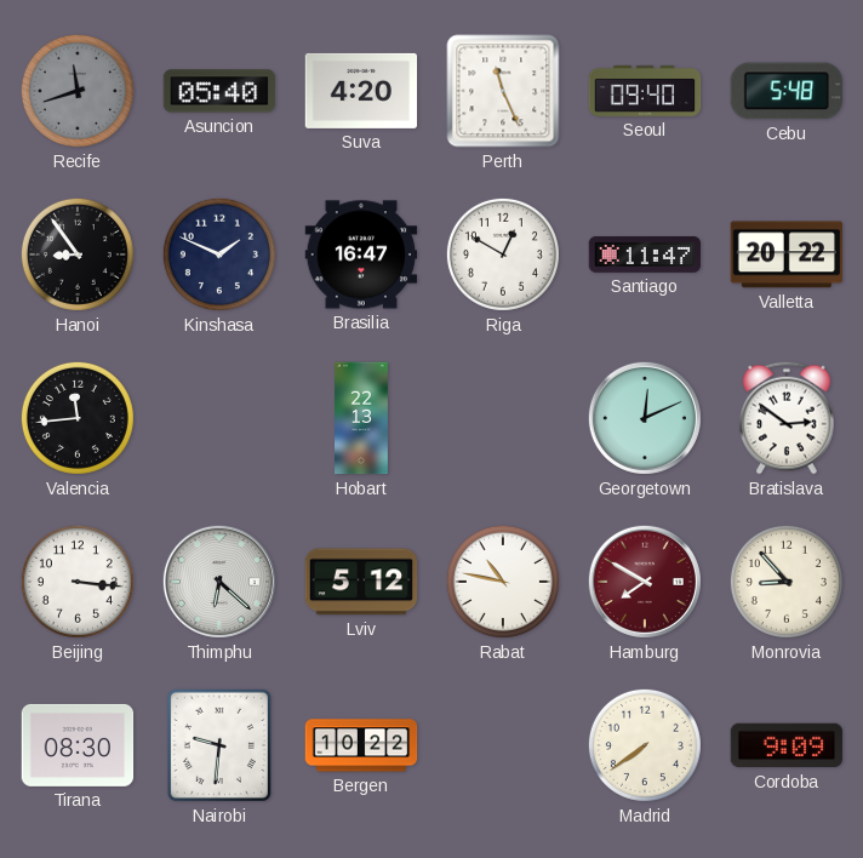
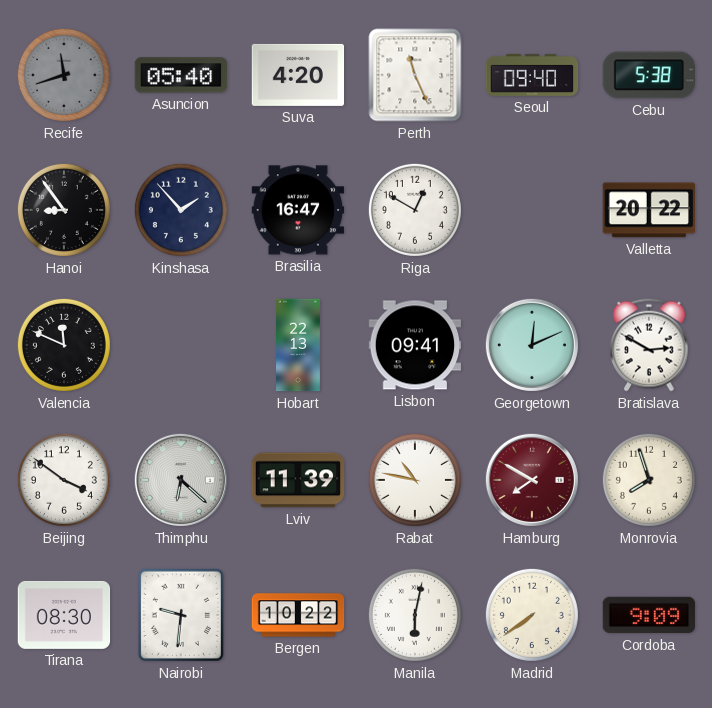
Cebu: 5:48 -> 5:38
Kinshasa: 1:49 -> 1:53
Santiago: 11:47 -> none
Valencia: 11:44 -> 11:49
Lisbon: none -> 09:41
Bratislava: 2:51 -> 2:50
Beijing: 3:16 -> 3:51
Lviv: 5:12 -> 11:39
Monrovia: 8:53 -> 7:57
Manila: none -> 6:02
